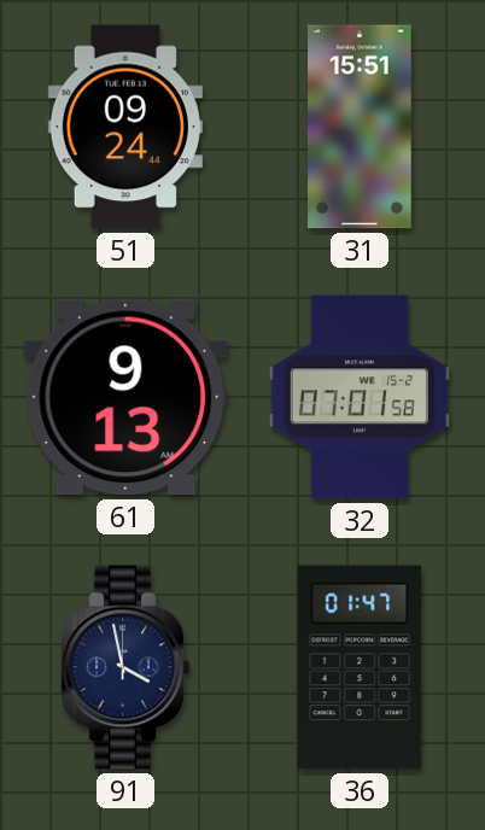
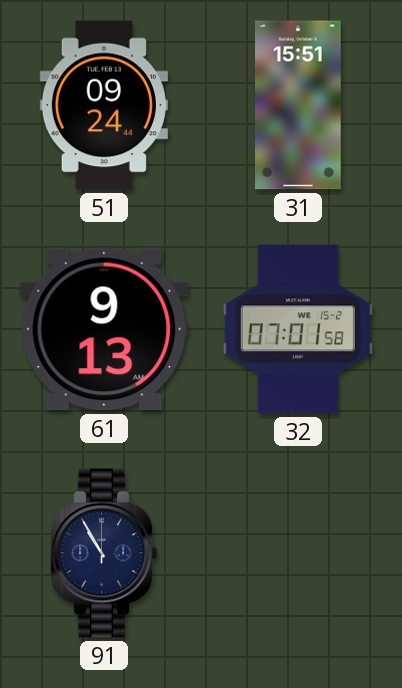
91: 3:58 -> 10:55
36: 01:47 -> none
